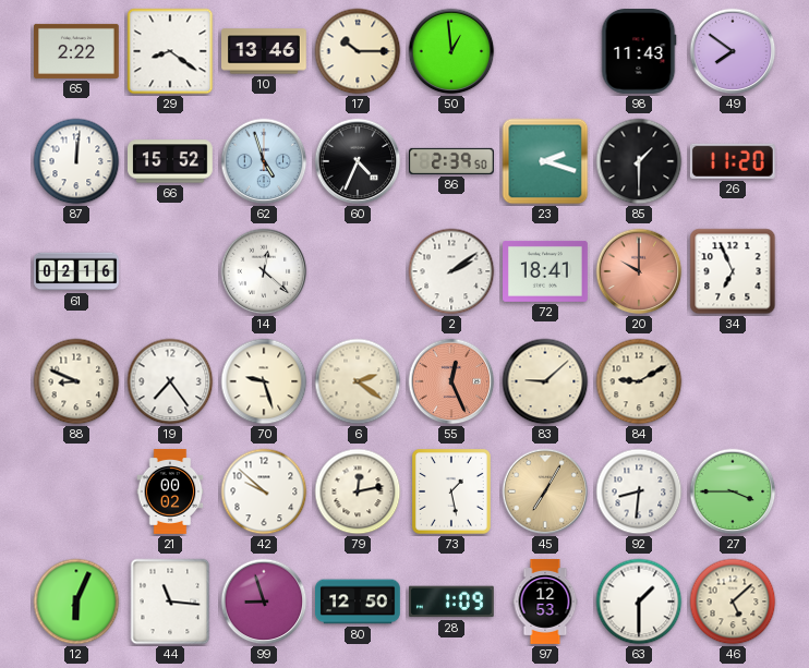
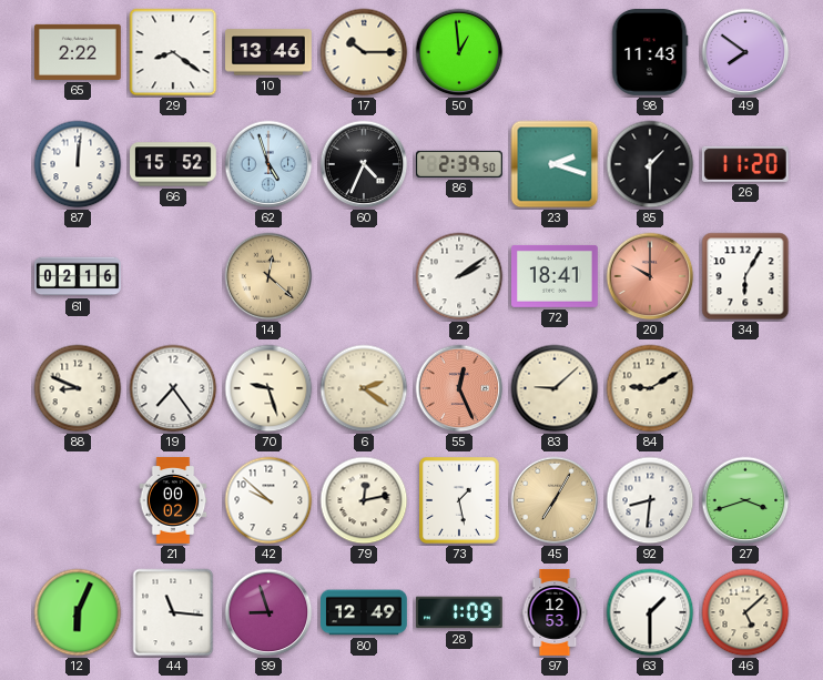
14 dial: white -> champagne
34: 6:56 -> 6:05
27: 3:45 -> 3:42
80: 12:50 -> 12:49
